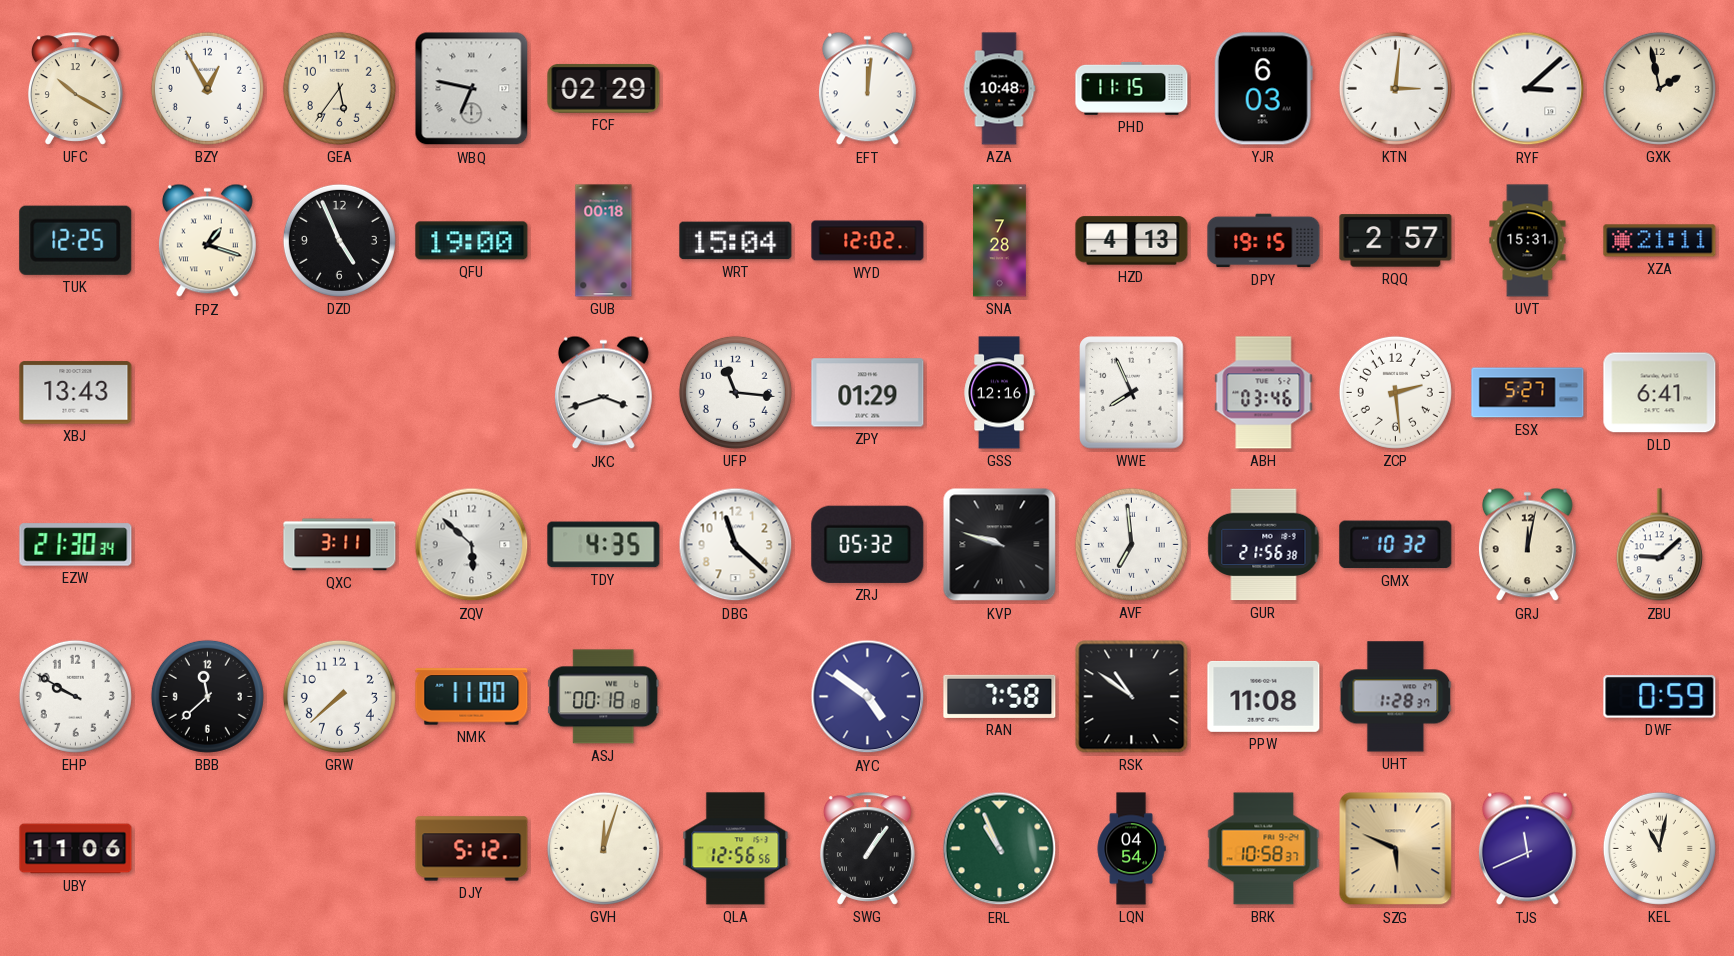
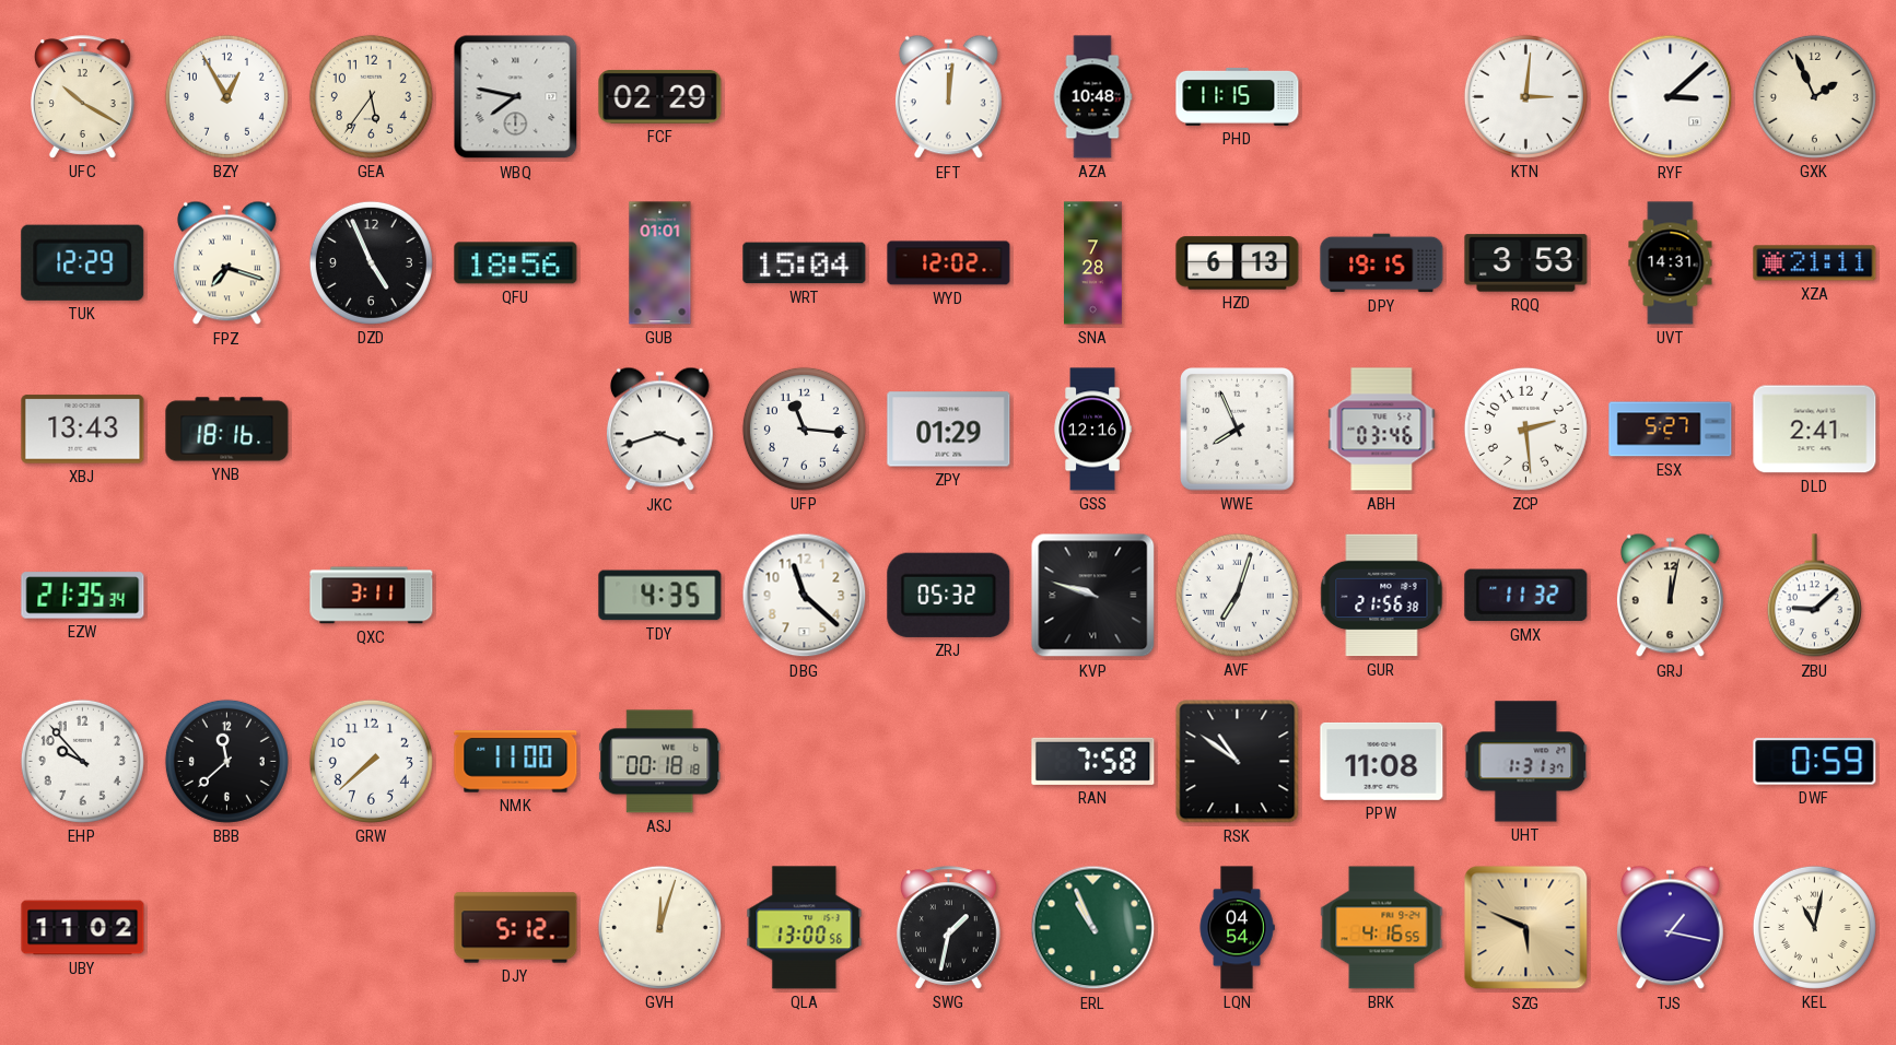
WBQ: 6:47 -> 7:47
YJR: 6:03 -> none
GXK: 1:58 -> 1:56
TUK: 12:25 -> 12:29
FPZ: 1:18 -> 7:18
QFU: 19:00 -> 18:56
GUB: 00:18 -> 01:01
HZD: 4:13 -> 6:13
RQQ: 2:57 -> 3:53
UVT: 15:31 -> 14:31
YNB: none -> 18:16
DLD: 6:41 -> 2:41
EZW: 21:30 -> 21:35
ZQV: 5:52 -> none
AVF: 6:59 -> 7:03
GMX: 10:32 -> 11:32
EHP: 9:50 -> 9:53
AYC: 4:51 -> none
UHT: 1:28 -> 1:31
UBY: 11:06 -> 11:02
QLA: 12:56 -> 13:00
SWG: 1:06 -> 1:32
BRK: 10:58 -> 4:16
TJS: 11:41 -> 1:17
